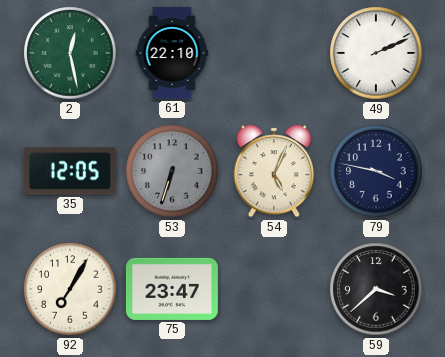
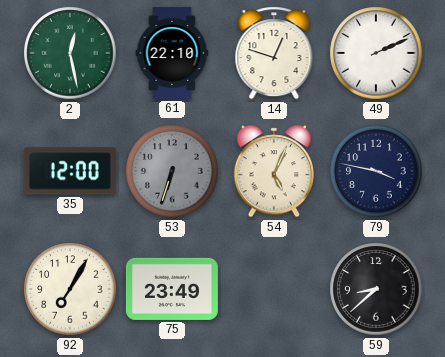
14: none -> 12:48
35: 12:05 -> 12:00
75: 23:47 -> 23:49
59: 3:38 -> 8:38
